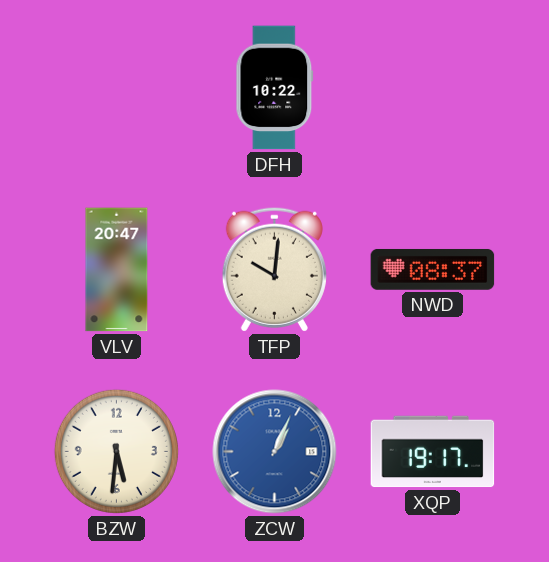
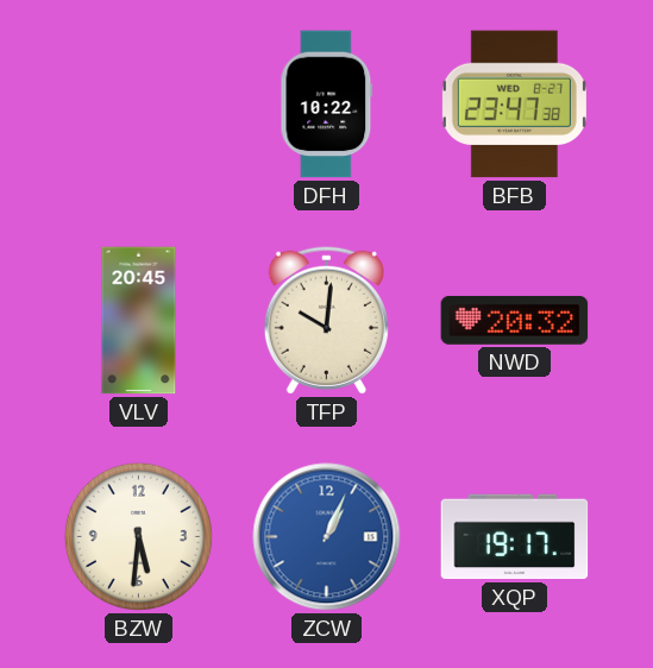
BFB: none -> 23:47
VLV: 20:47 -> 20:45
NWD: 08:37 -> 20:32
